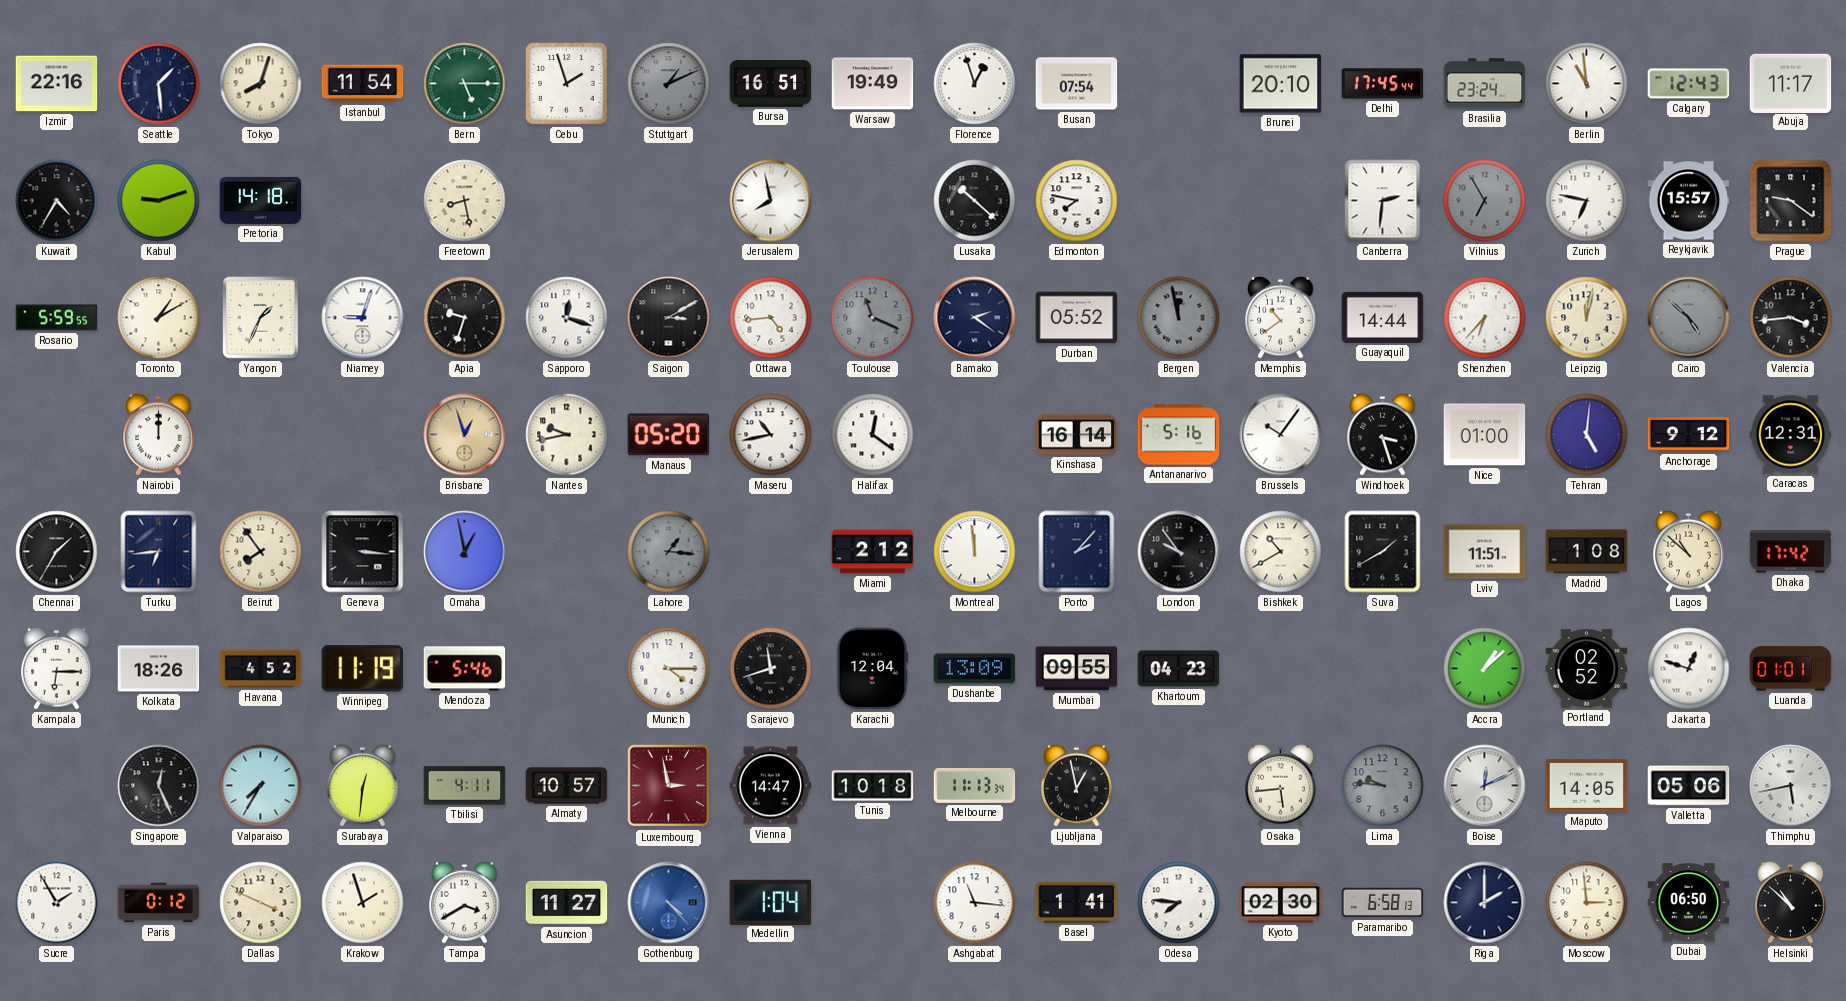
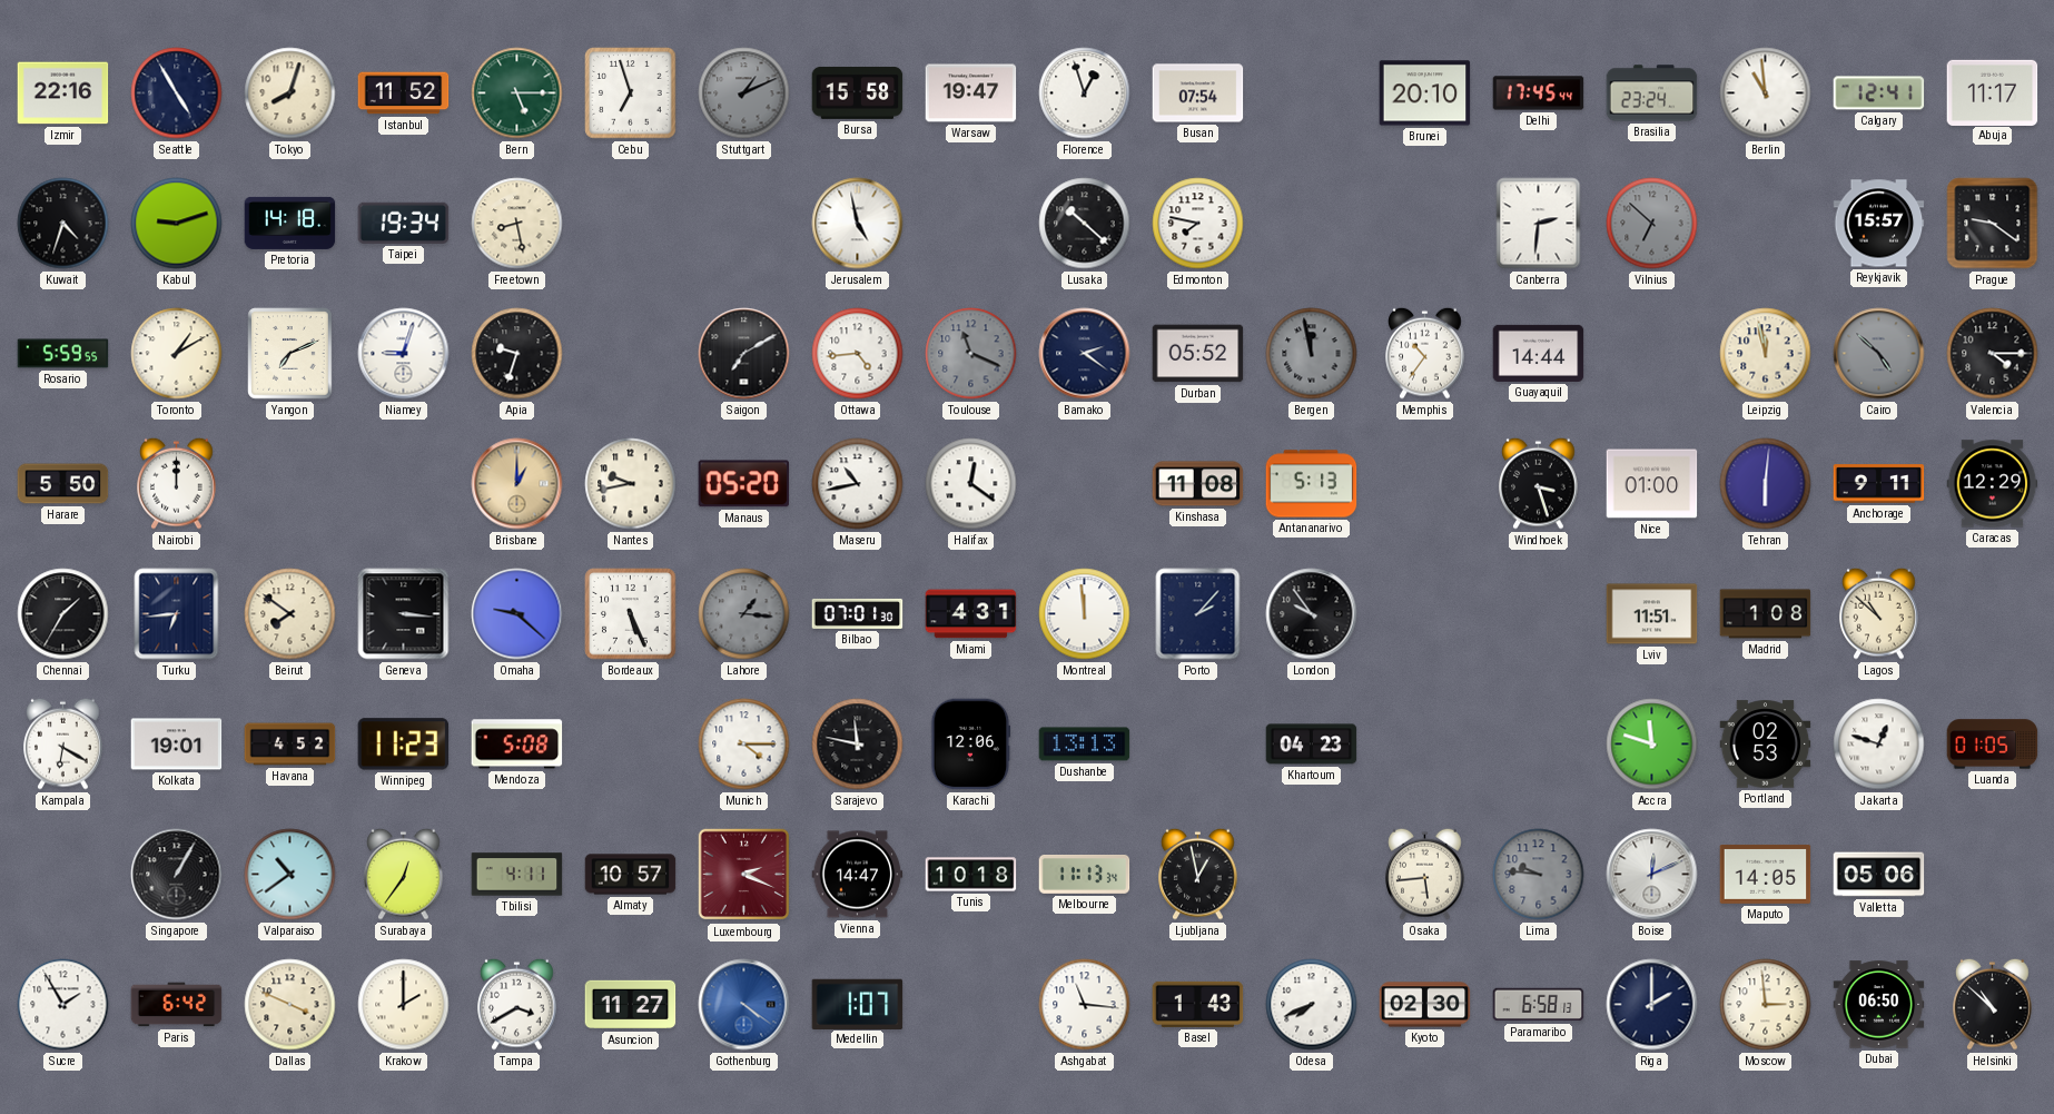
Seattle: 1:29 -> 4:55
Istanbul: 11:54 -> 11:52
Cebu: 1:57 -> 6:57
Bursa: 16:51 -> 15:58
Warsaw: 19:49 -> 19:47
Calgary: 12:43 -> 12:41
Kuwait: 4:35 -> 4:33
Taipei: none -> 19:34
Jerusalem: 7:58 -> 4:58
Vilnius: 6:55 -> 6:52
Zurich: 6:47 -> none
Yangon: 1:34 -> 7:11
Sapporo: 12:18 -> none
Saigon: 3:10 -> 7:10
Memphis: 10:39 -> 10:36
Shenzhen: 6:37 -> none
Leipzig: 12:02 -> 11:58
Valencia: 3:44 -> 4:15
Harare: none -> 5:50
Brisbane: 12:57 -> 1:00
Kinshasa: 16:14 -> 11:08
Antananarivo: 5:16 -> 5:13
Brussels: 10:06 -> none
Tehran: 5:01 -> 6:01
Anchorage: 9:12 -> 9:11
Caracas: 12:31 -> 12:29
Beirut: 7:54 -> 7:51
Omaha: 12:58 -> 9:22
Bordeaux: none -> 5:26
Bilbao: none -> 07:01
Miami: 2:12 -> 4:31
Bishkek: 10:40 -> none
Suva: 1:40 -> none
Dhaka: 17:42 -> none
Kampala: 6:15 -> 6:20
Kolkata: 18:26 -> 19:01
Winnipeg: 11:19 -> 11:23
Mendoza: 5:46 -> 5:08
Sarajevo: 11:42 -> 11:47
Karachi: 12:04 -> 12:06
Dushanbe: 13:09 -> 13:13
Mumbai: 09:55 -> none
Accra: 1:08 -> 11:48
Portland: 02:52 -> 02:53
Luanda: 01:01 -> 01:05
Singapore: 12:26 -> 1:05
Valparaiso: 7:35 -> 10:39
Surabaya: 12:31 -> 12:36
Luxembourg: 2:58 -> 2:19
Thimphu: 5:43 -> none
Paris: 0:12 -> 6:42
Krakow: 1:57 -> 2:00
Gothenburg: 4:23 -> 4:21
Medellin: 1:04 -> 1:07
Basel: 1:41 -> 1:43
Odesa: 7:46 -> 7:41
